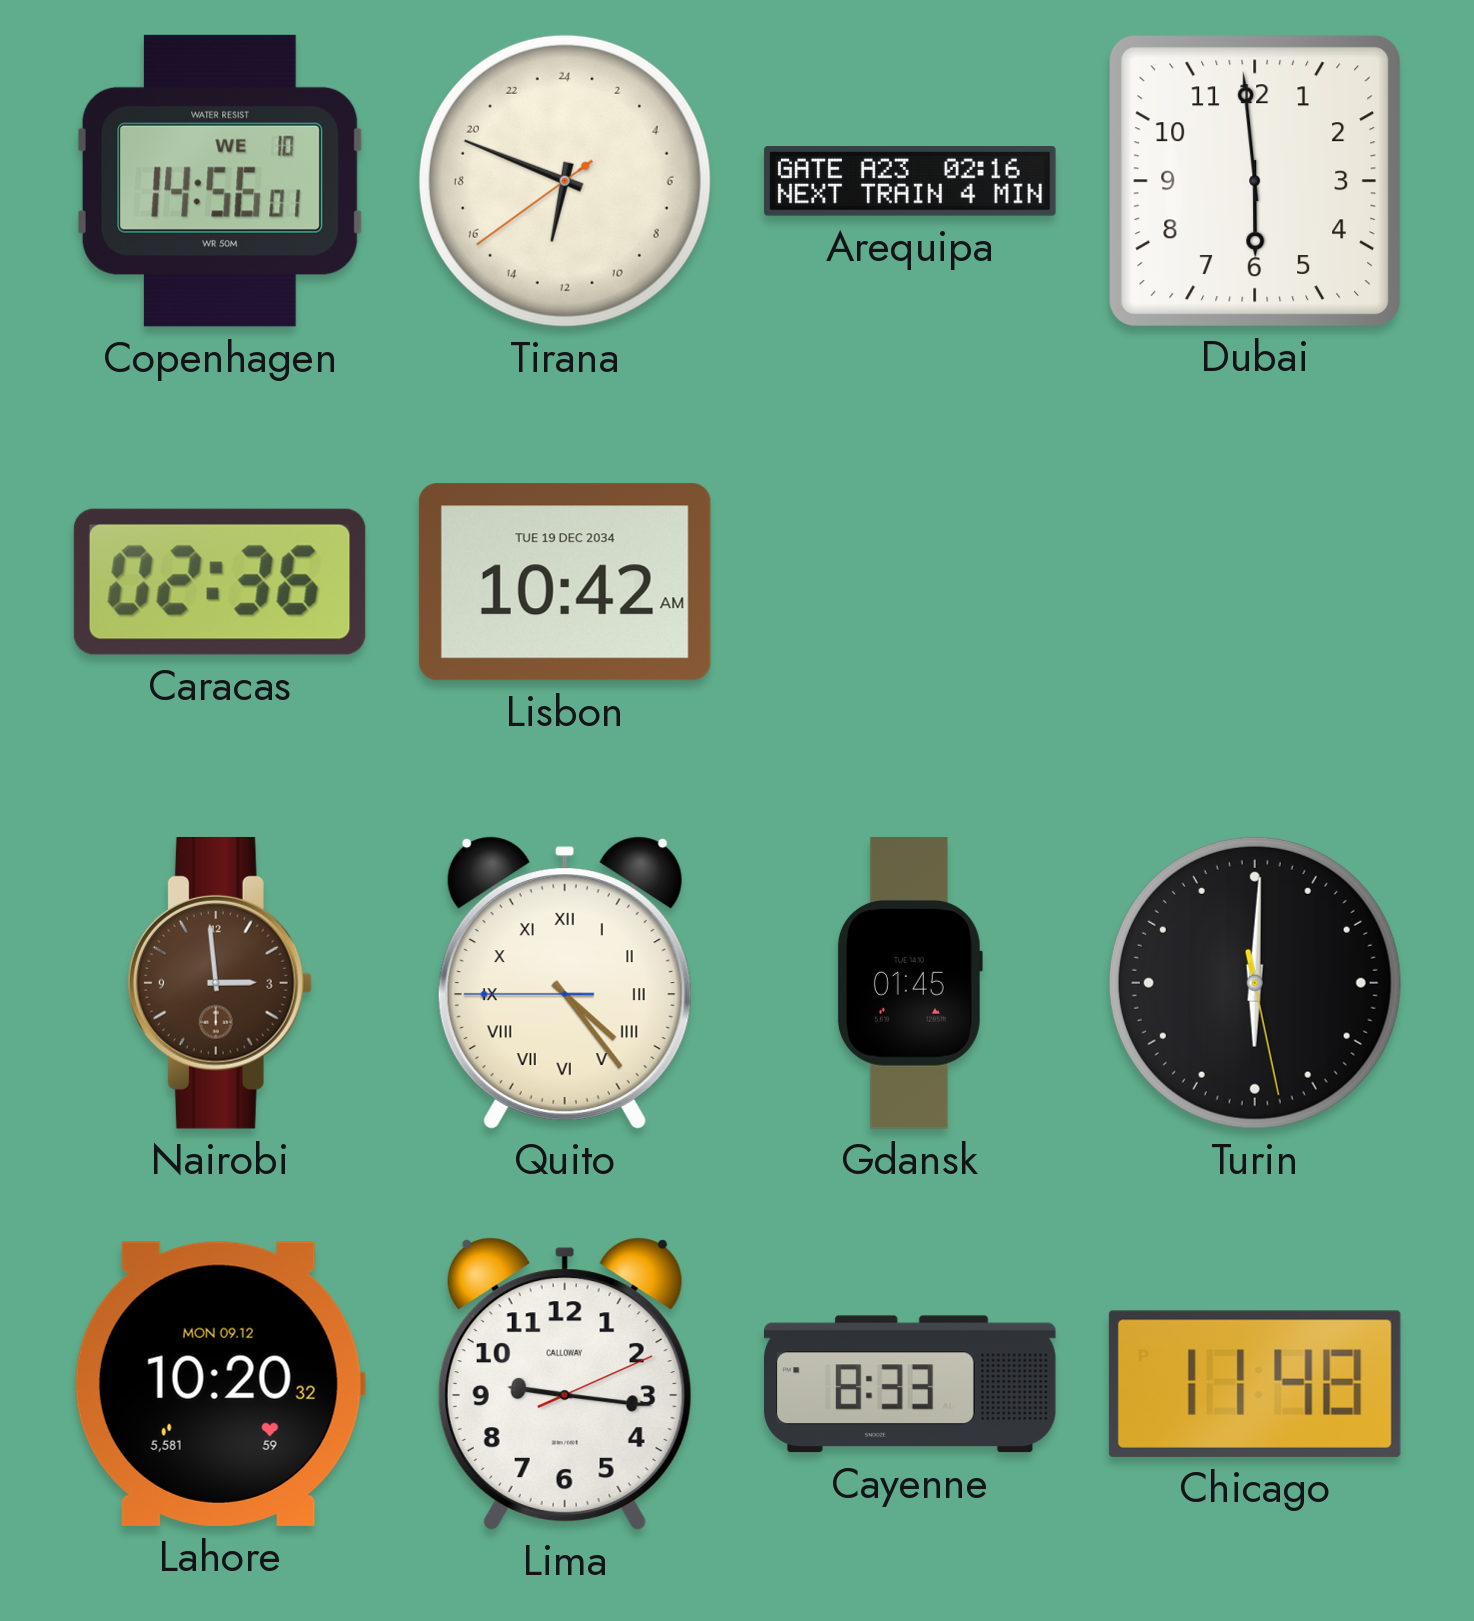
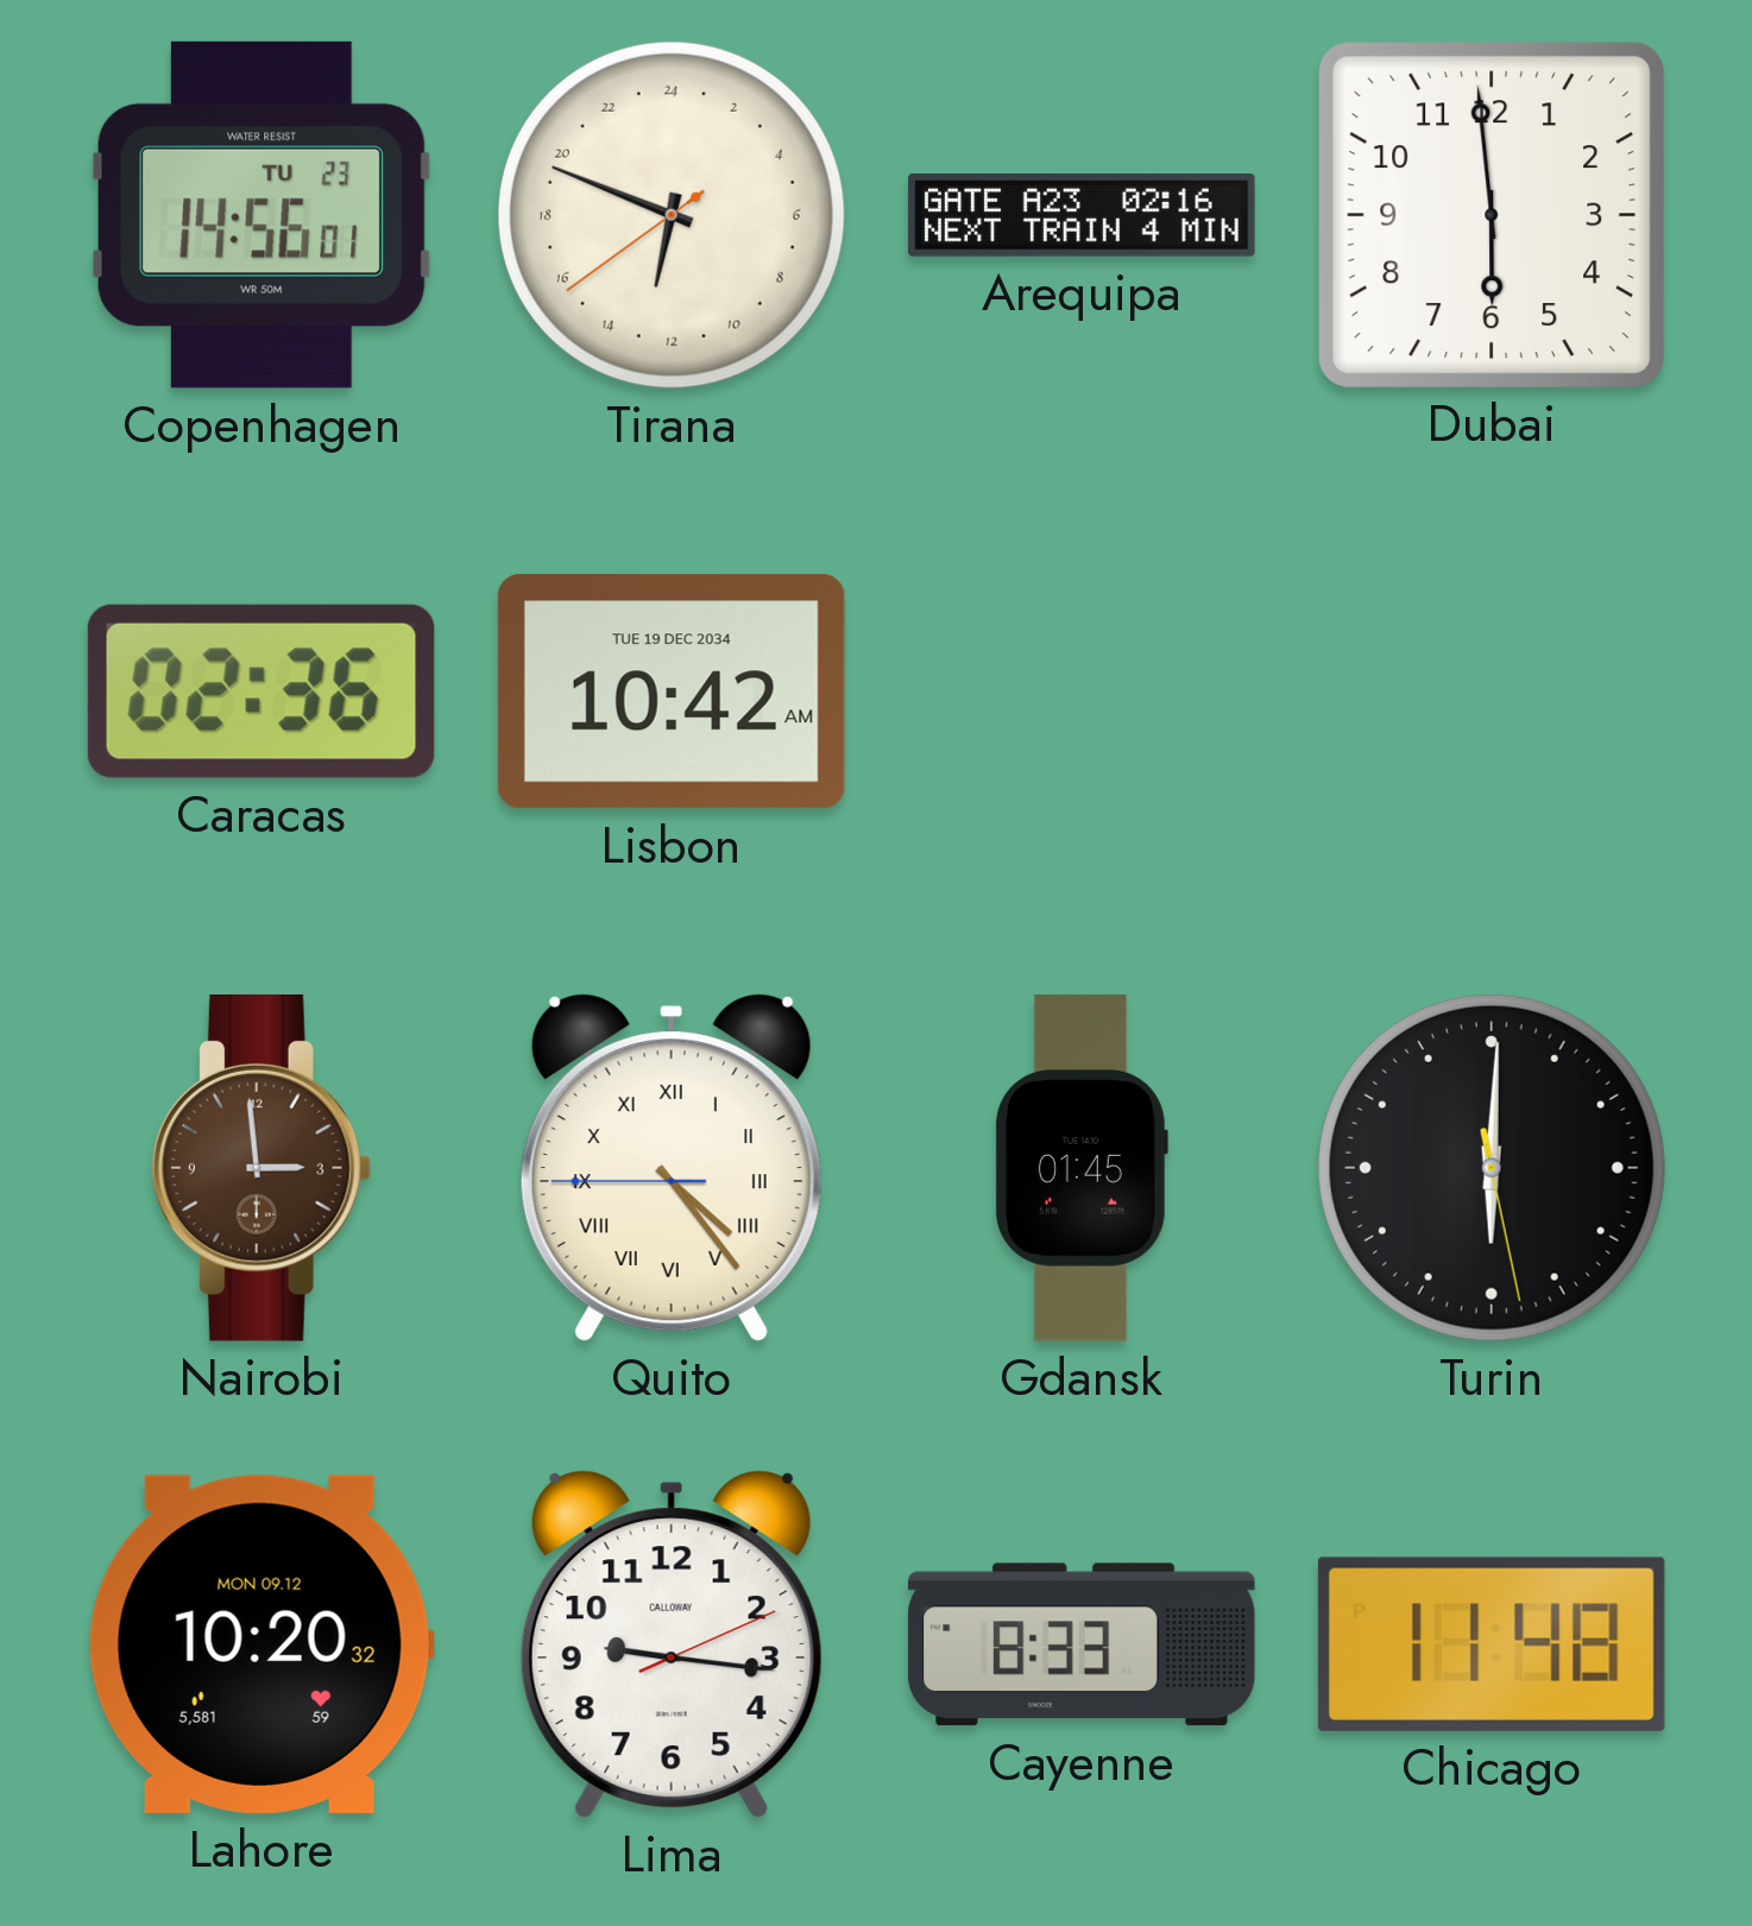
Copenhagen date: WE 10 -> TU 23
